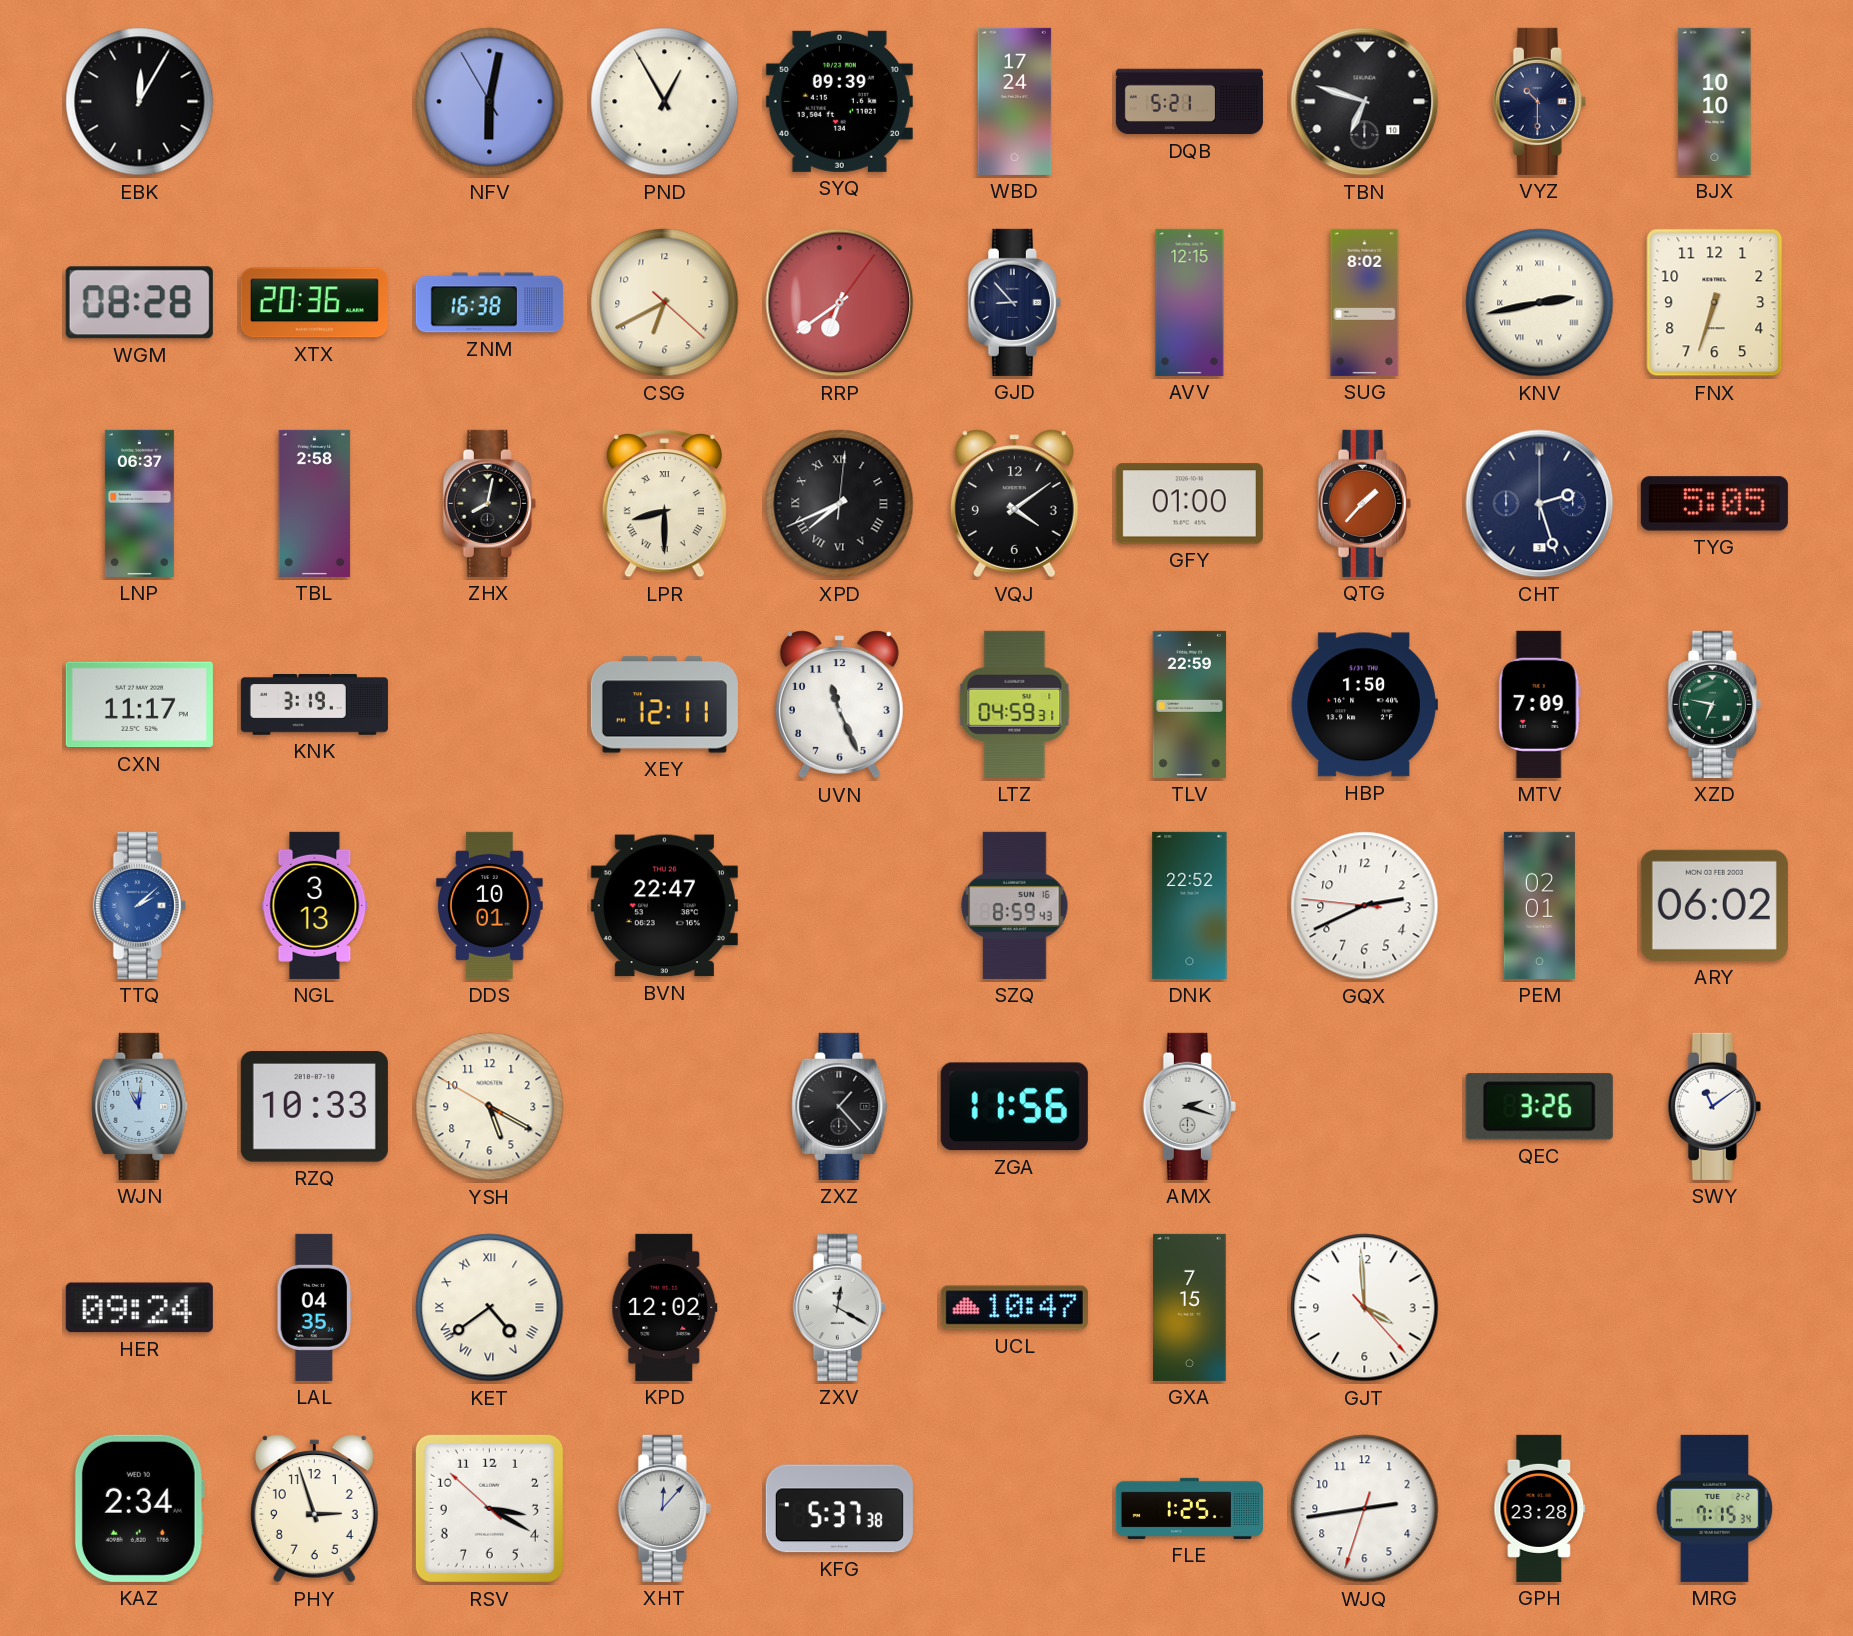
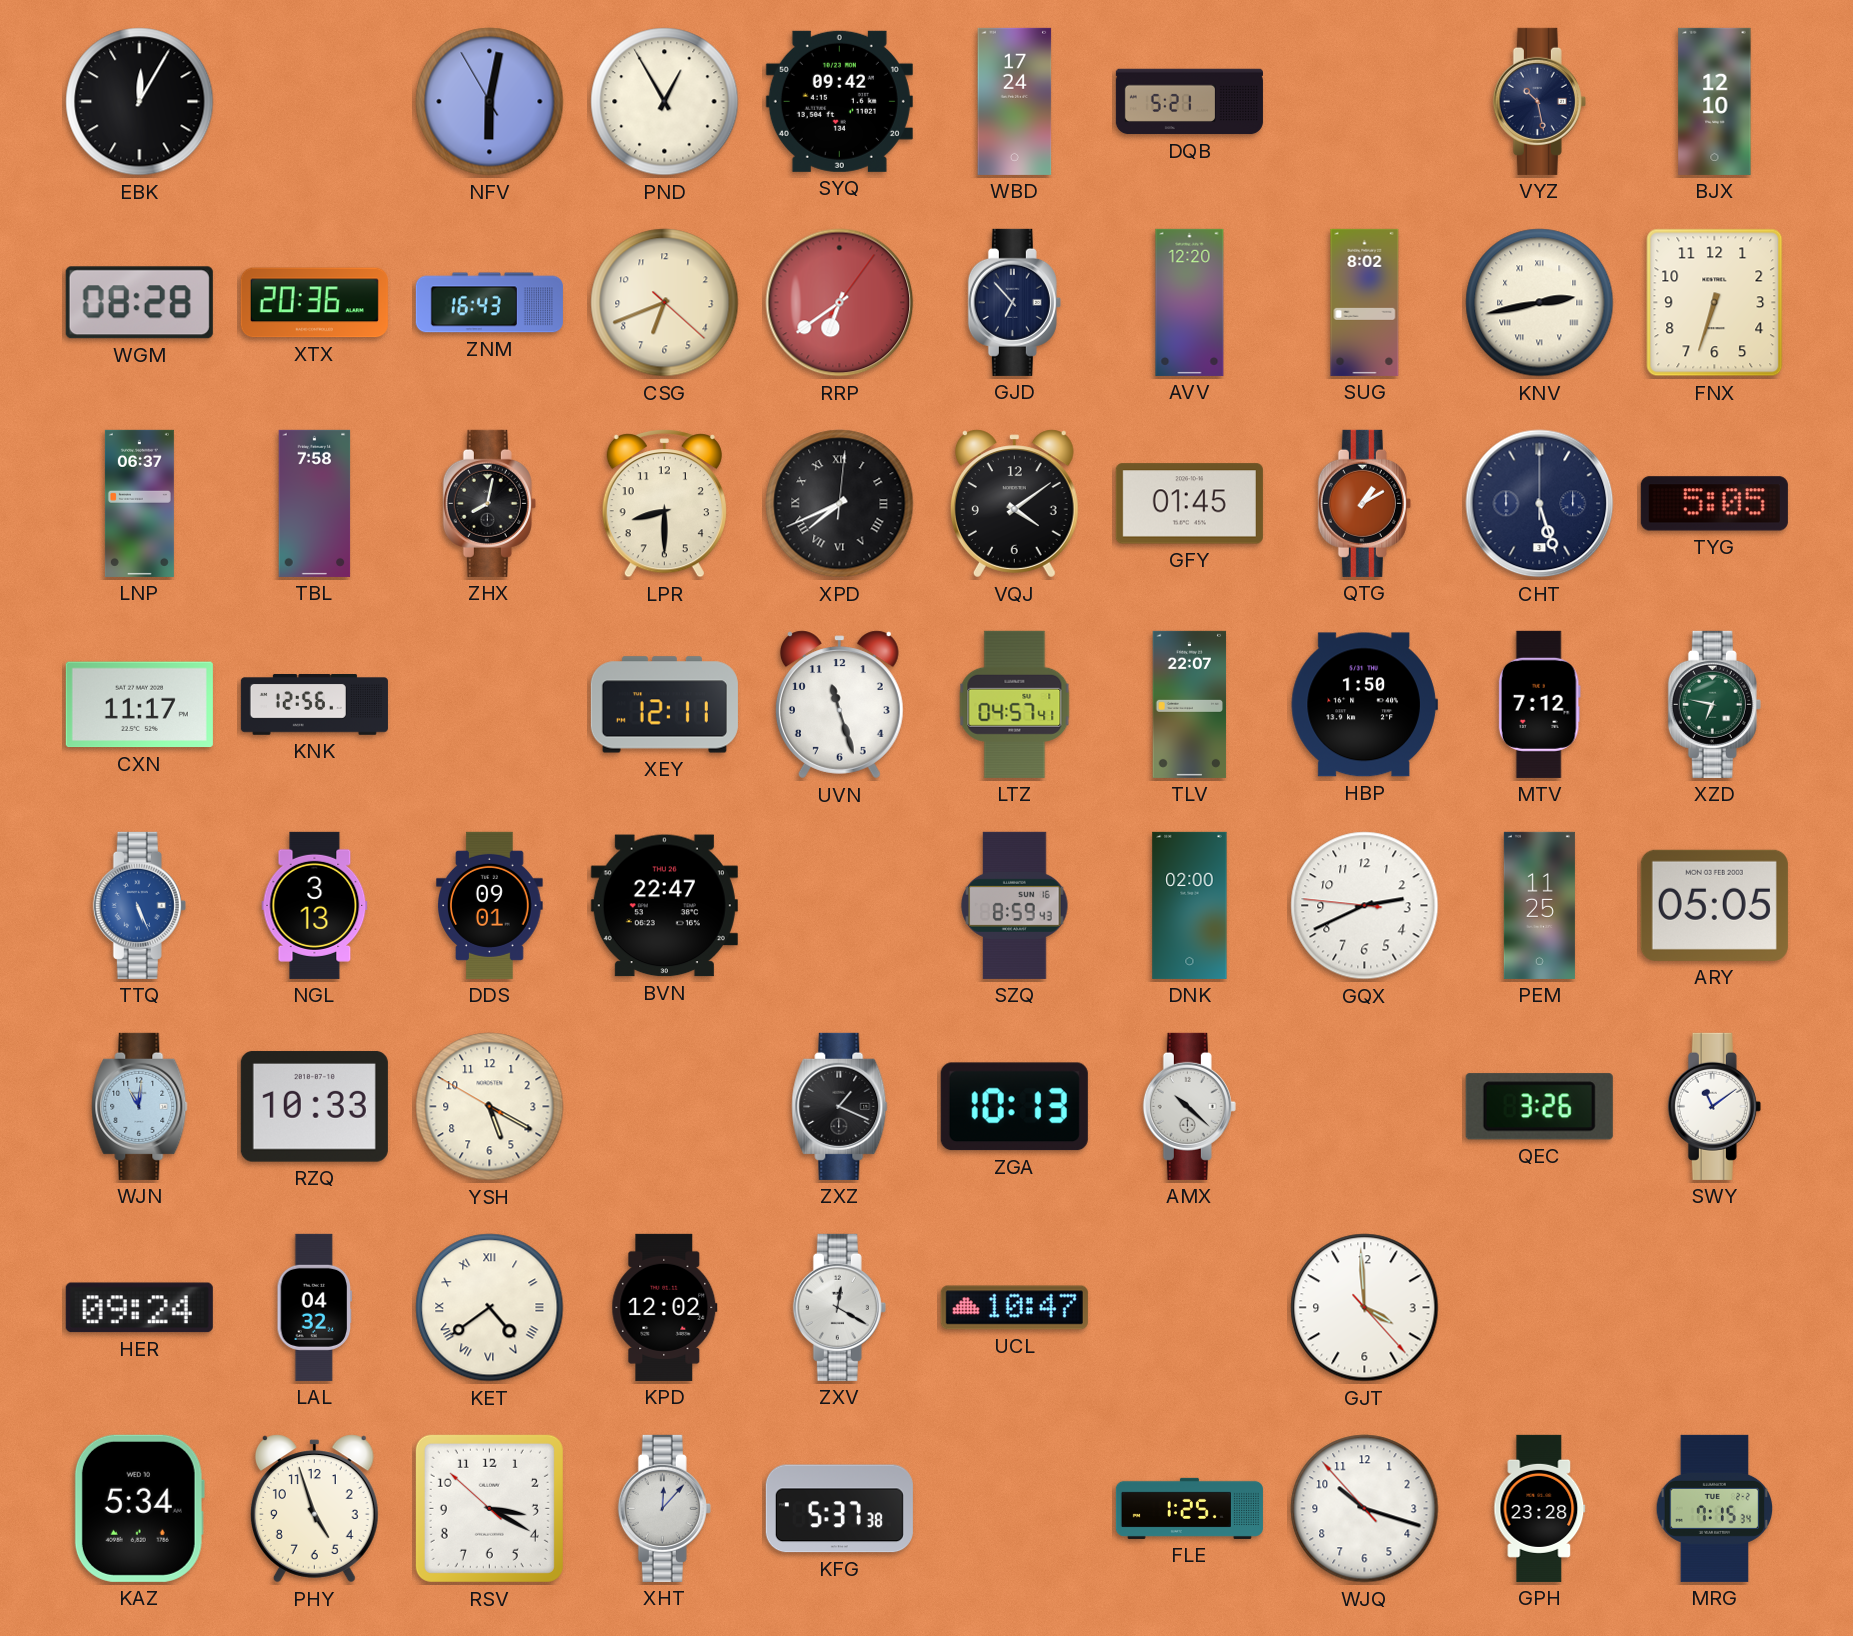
SYQ: 09:39 -> 09:42
TBN: 6:48 -> none
VYZ: 10:30 -> 10:28
BJX: 10:10 -> 12:10
ZNM: 16:38 -> 16:43
CSG: 6:40 -> 6:41
GJD: 8:53 -> 6:53
AVV: 12:15 -> 12:20
TBL: 2:58 -> 7:58
LPR numerals: Roman -> Arabic
GFY: 01:00 -> 01:45
QTG: 1:37 -> 1:10
CHT: 2:27 -> 5:27
KNK: 3:19 -> 12:56
UVN: 11:26 -> 11:27
LTZ: 04:59 -> 04:57
TLV: 22:59 -> 22:07
MTV: 7:09 -> 7:12
TTQ: 2:08 -> 5:26
DDS: 10:01 -> 09:01
DNK: 22:52 -> 02:00
PEM: 02:01 -> 11:25
ARY: 06:02 -> 05:05
ZXZ: 1:23 -> 1:19
ZGA: 11:56 -> 10:13
AMX: 2:18 -> 10:22
LAL: 04:35 -> 04:32
GXA: 7:15 -> none
KAZ: 2:34 -> 5:34
PHY: 2:57 -> 4:57
WJQ: 2:43 -> 10:17
